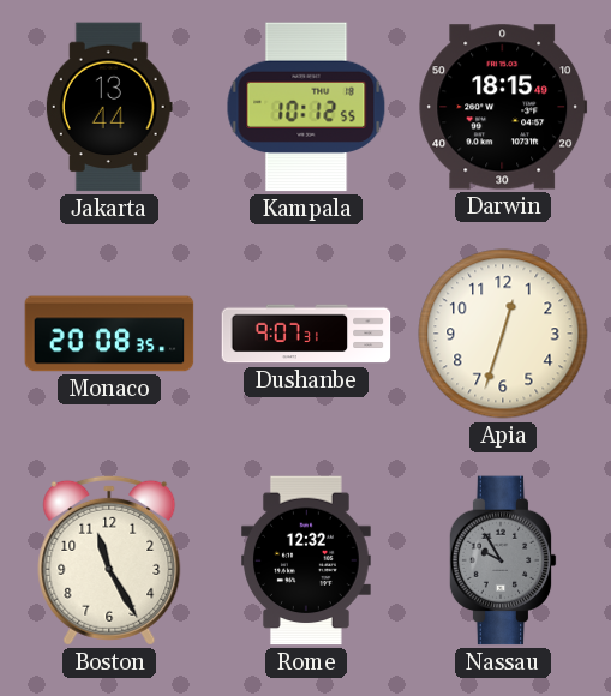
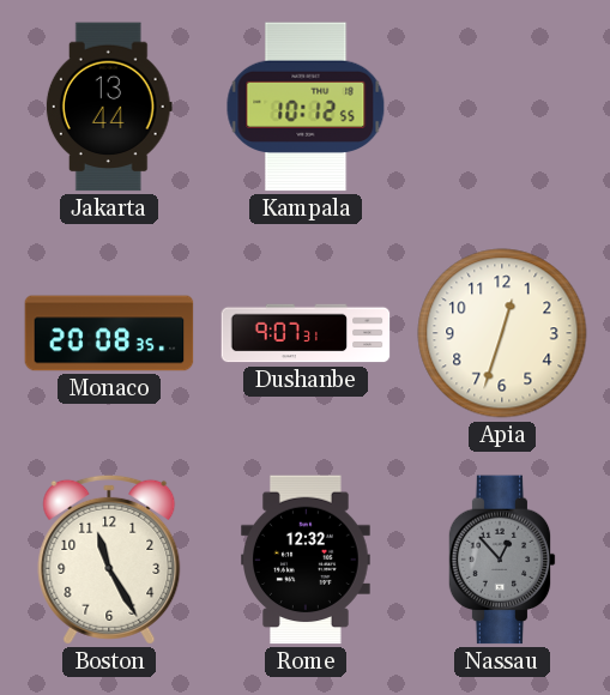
Darwin: 18:15 -> none
Nassau: 9:55 -> 12:53
